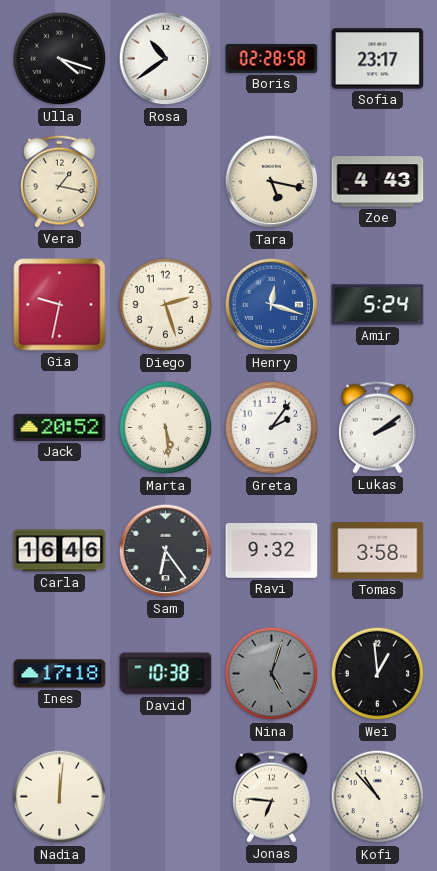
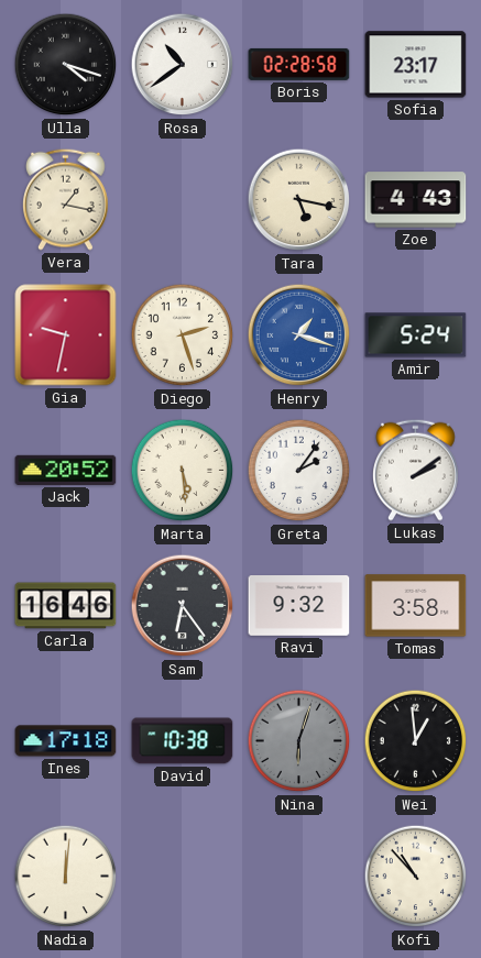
Henry: 12:18 -> 1:18
Nina: 5:03 -> 6:03
Jonas: 6:46 -> none
